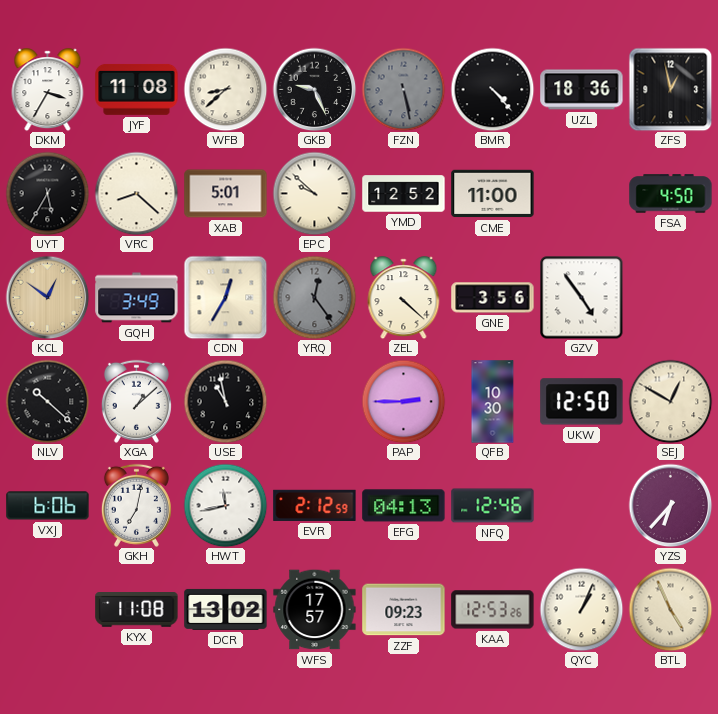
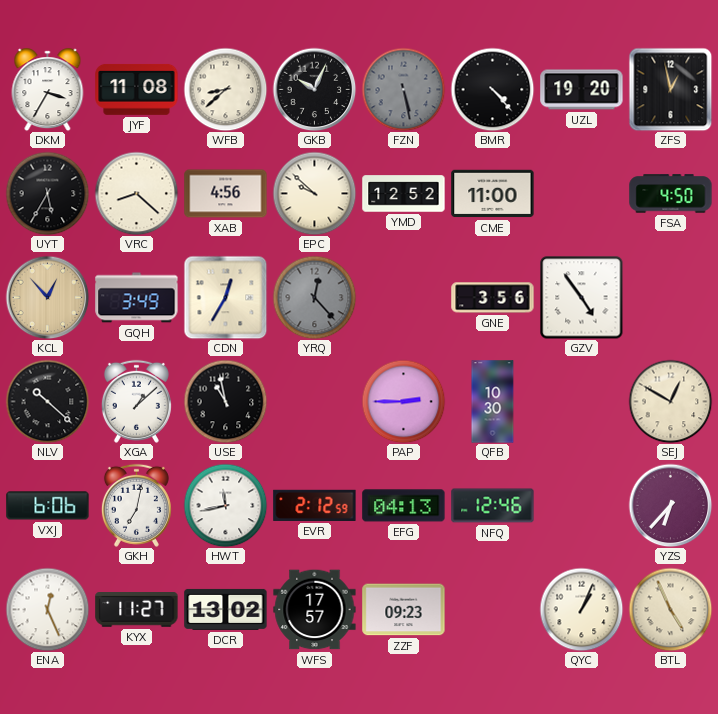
GKB: 9:26 -> 10:04
UZL: 18:36 -> 19:20
XAB: 5:01 -> 4:56
KCL: 12:51 -> 12:53
YRQ: 12:24 -> 12:23
ZEL: 4:22 -> none
UKW: 12:50 -> none
ENA: none -> 12:26
KYX: 11:08 -> 11:27
KAA: 12:53 -> none
